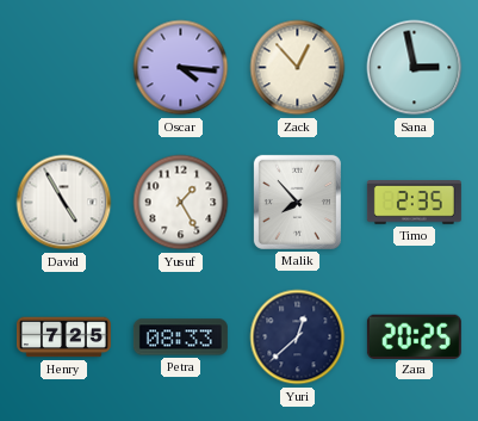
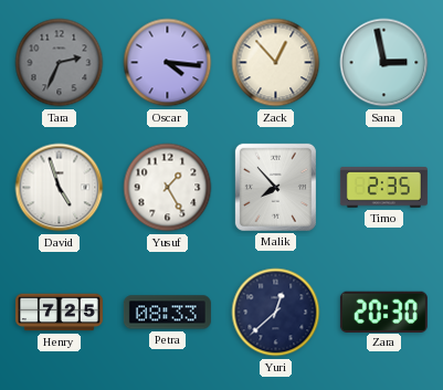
Tara: none -> 2:34
David: 4:55 -> 4:57
Zara: 20:25 -> 20:30
